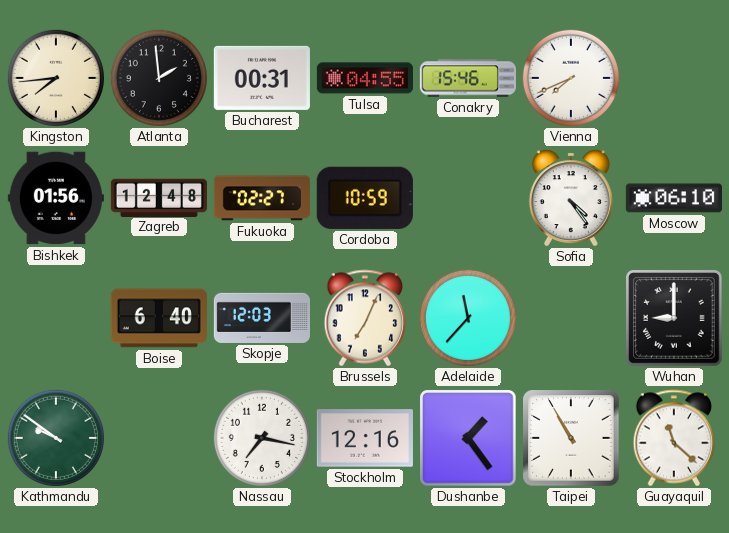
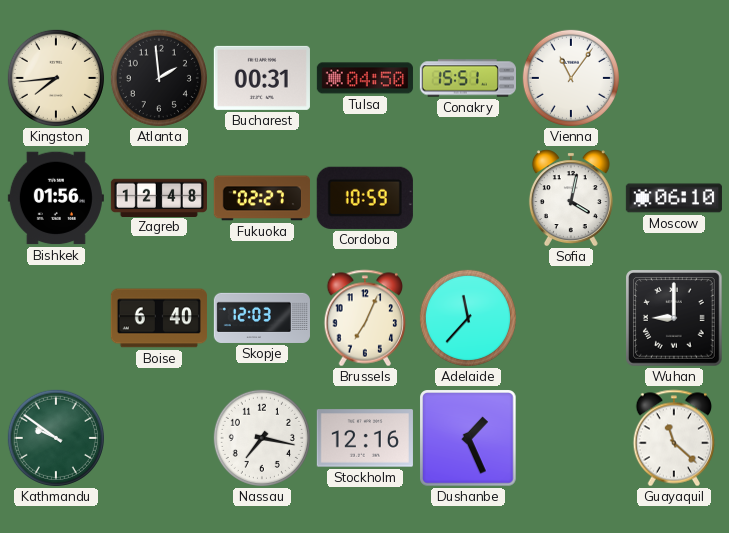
Tulsa: 04:55 -> 04:50
Conakry: 15:46 -> 15:51
Vienna: 7:41 -> 11:06
Sofia: 4:24 -> 4:02
Dushanbe: 1:24 -> 1:26
Taipei: 10:55 -> none
